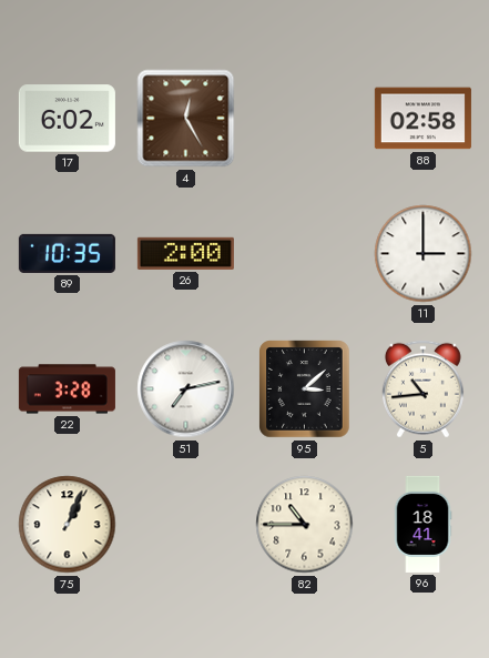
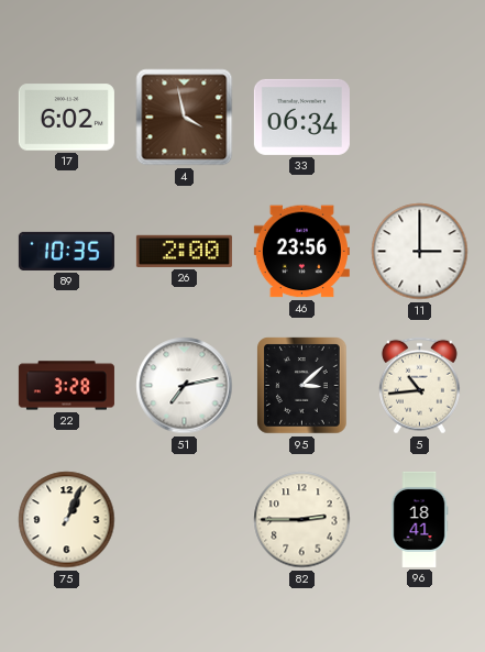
4: 12:25 -> 3:58
33: none -> 06:34
88: 02:58 -> none
46: none -> 23:56
82: 10:45 -> 2:45
